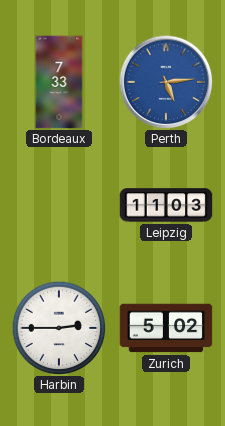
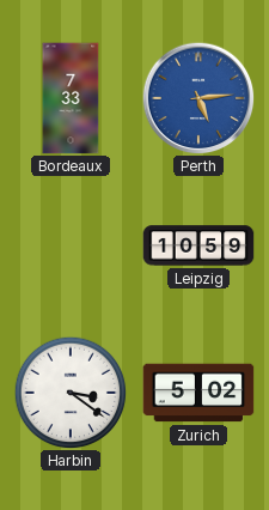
Leipzig: 11:03 -> 10:59
Harbin: 2:45 -> 3:21
